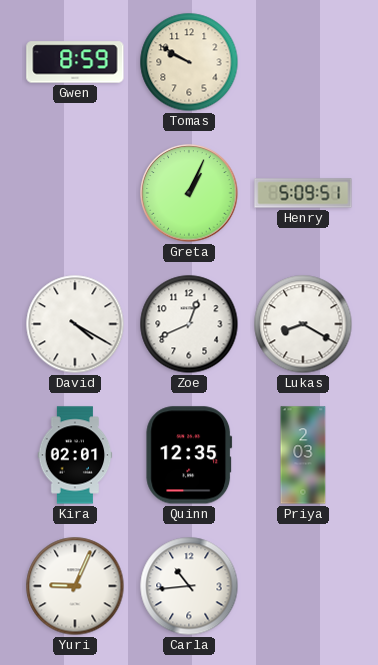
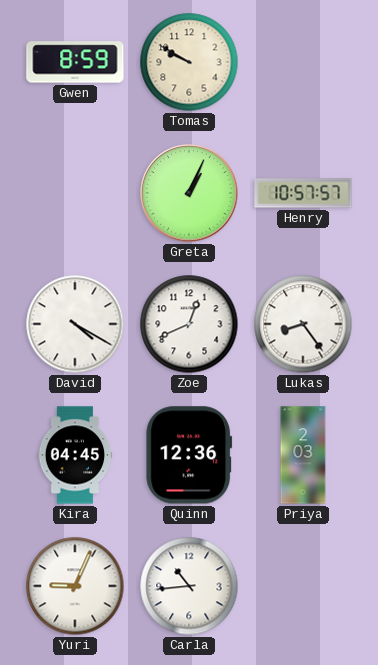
Henry: 5:09 -> 10:57
Lukas: 8:20 -> 8:24
Kira: 02:01 -> 04:45
Quinn: 12:35 -> 12:36
